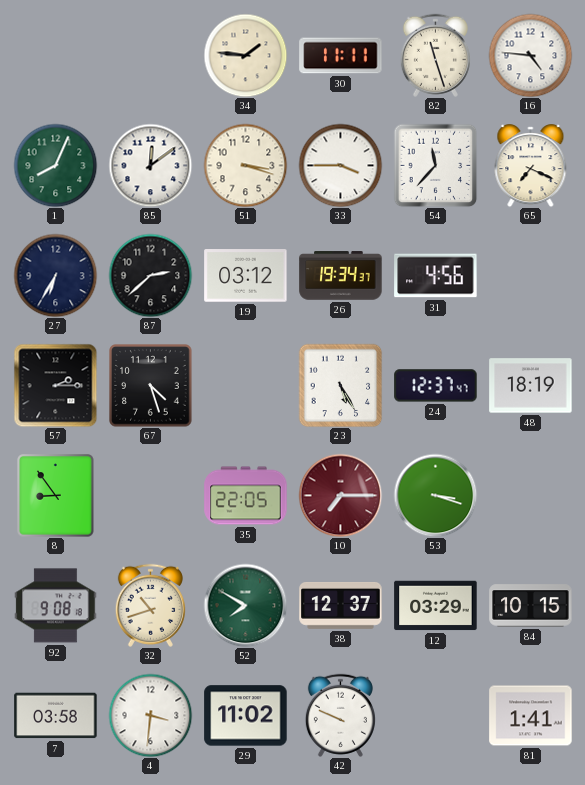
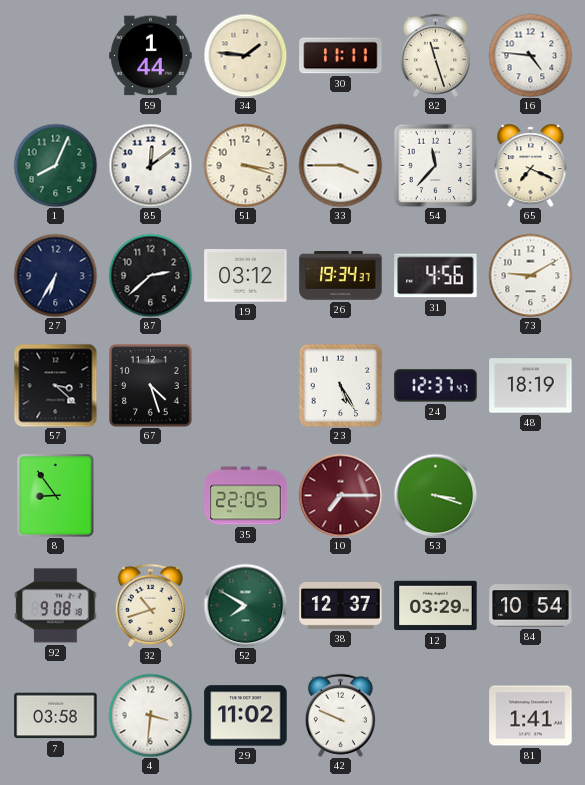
59: none -> 1:44
73: none -> 9:10
57: 2:15 -> 3:22
84: 10:15 -> 10:54
